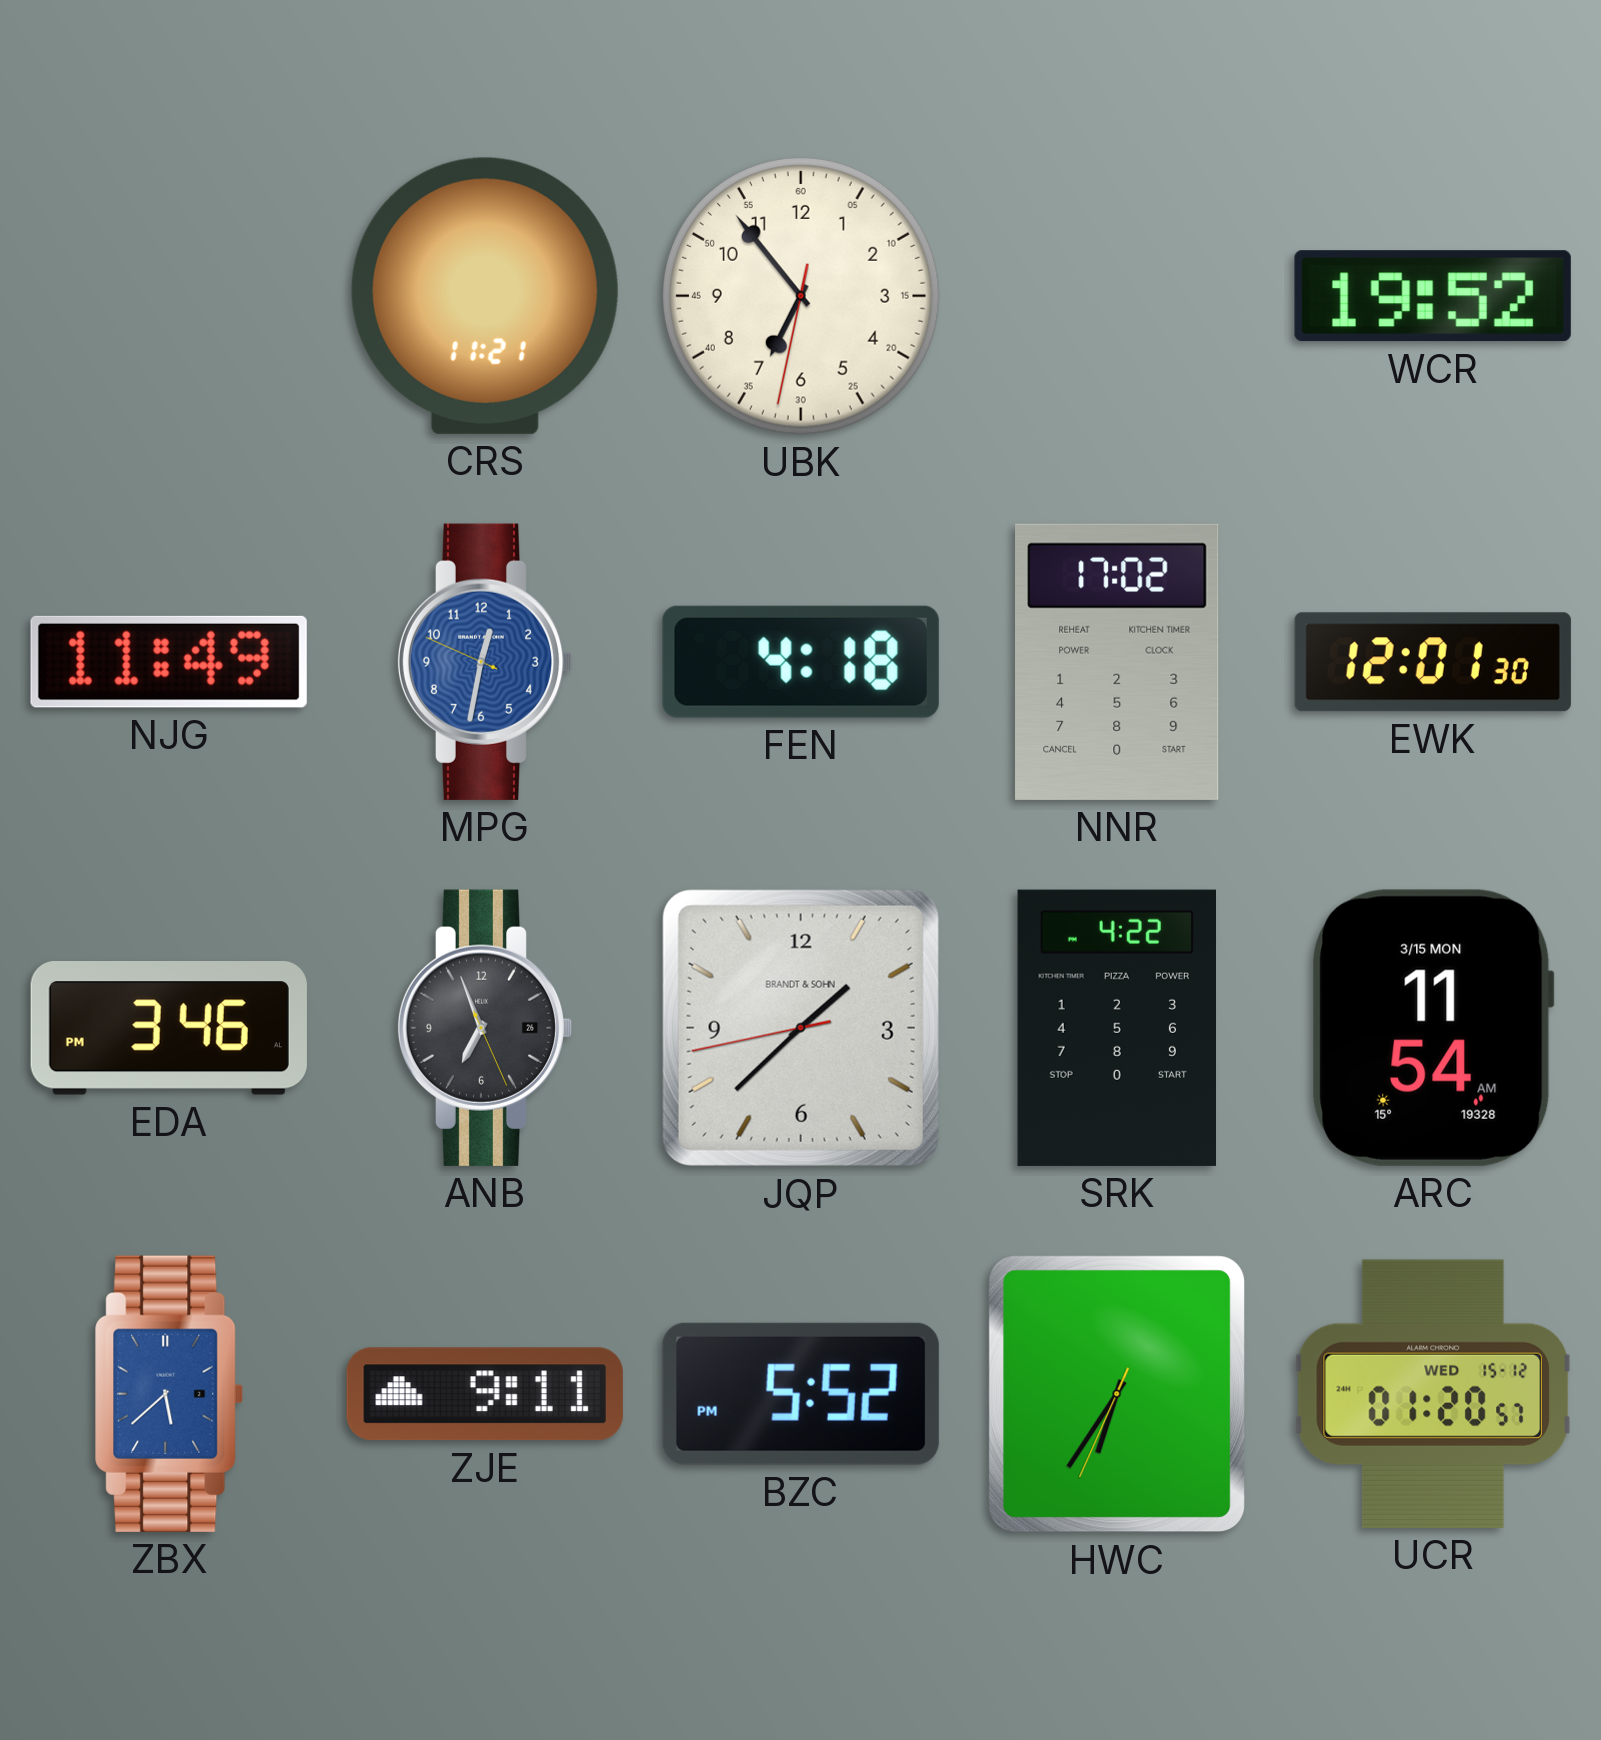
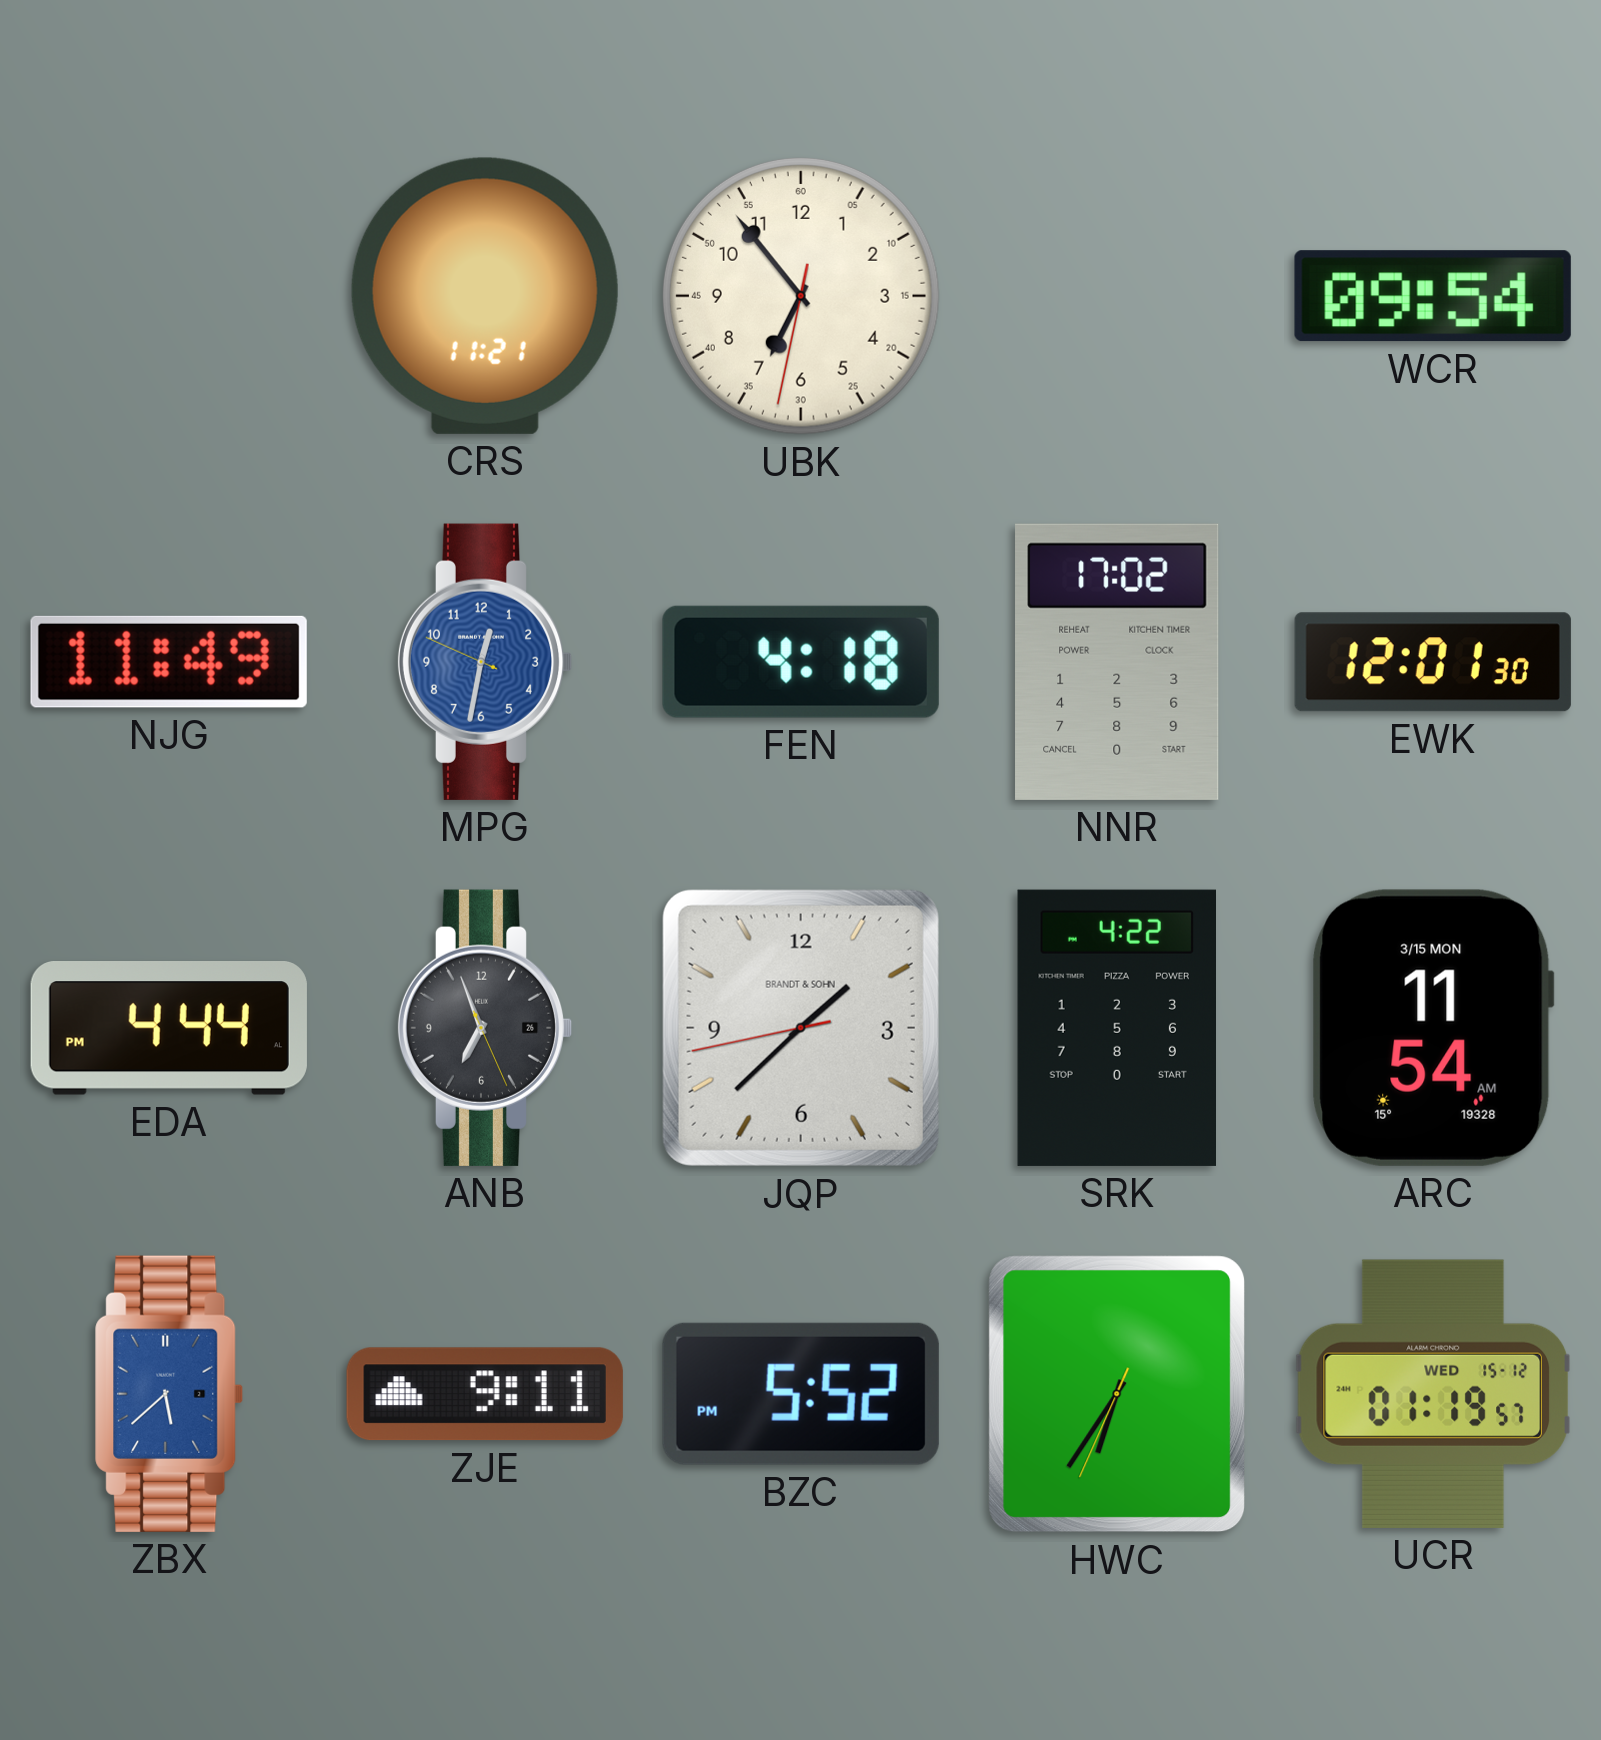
WCR: 19:52 -> 09:54
EDA: 3:46 -> 4:44
UCR: 01:20 -> 01:19
